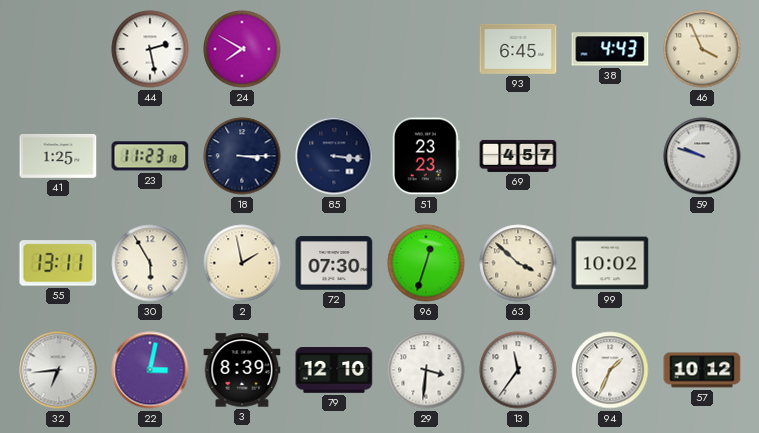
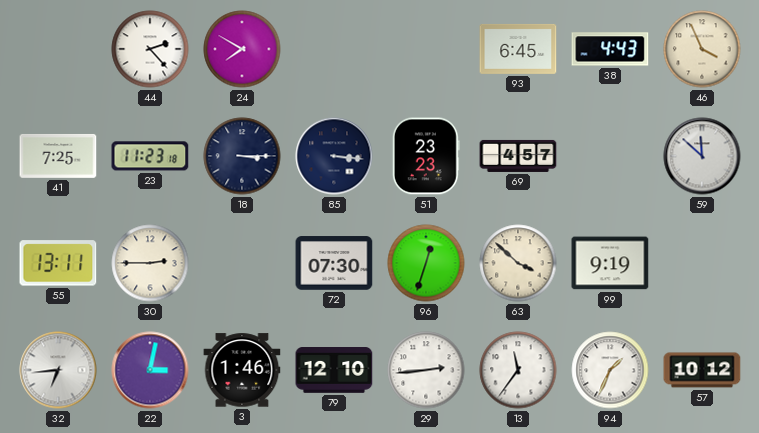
44: 2:28 -> 2:23
41: 1:25 -> 7:25
59: 9:48 -> 11:52
30: 5:55 -> 2:45
2: 1:58 -> none
99: 10:02 -> 9:19
3: 8:39 -> 1:46
29: 3:31 -> 2:44
